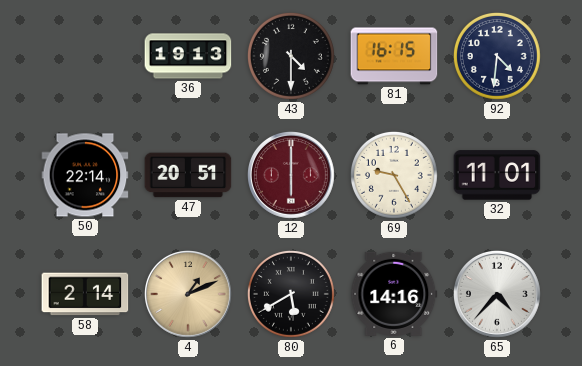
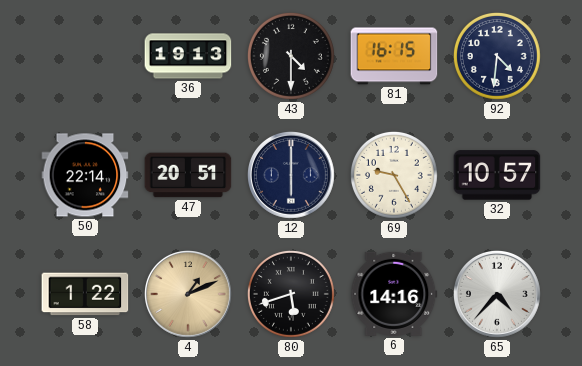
12 dial: burgundy -> navy
32: 11:01 -> 10:57
58: 2:14 -> 1:22
80: 5:40 -> 5:42
